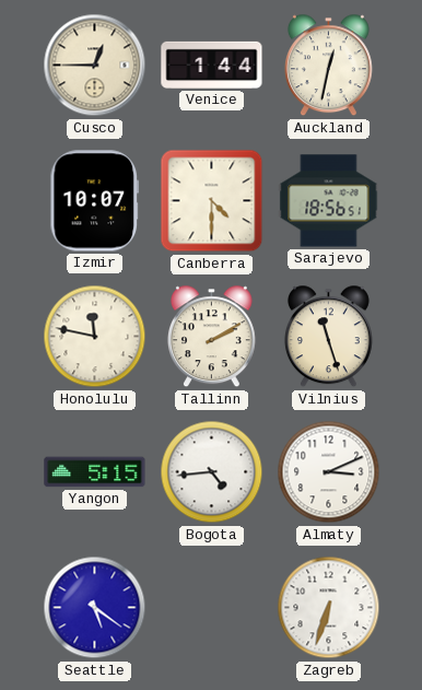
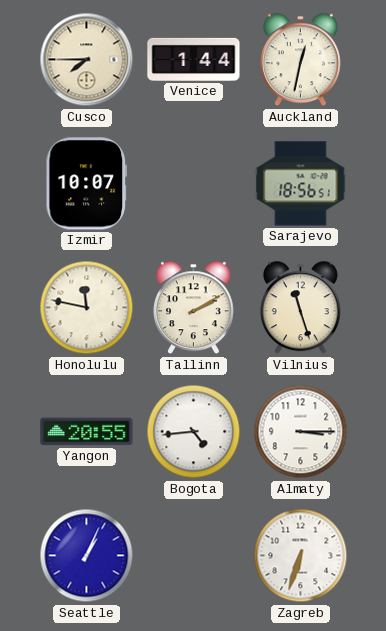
Cusco: 12:45 -> 7:45
Canberra: 4:30 -> none
Yangon: 5:15 -> 20:55
Almaty: 3:11 -> 3:15
Seattle: 5:21 -> 1:04
